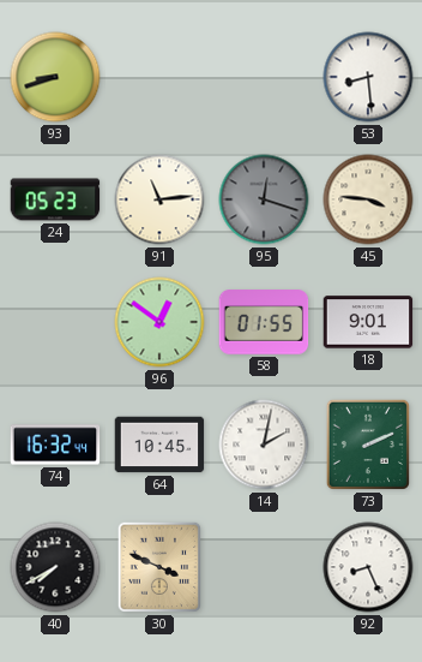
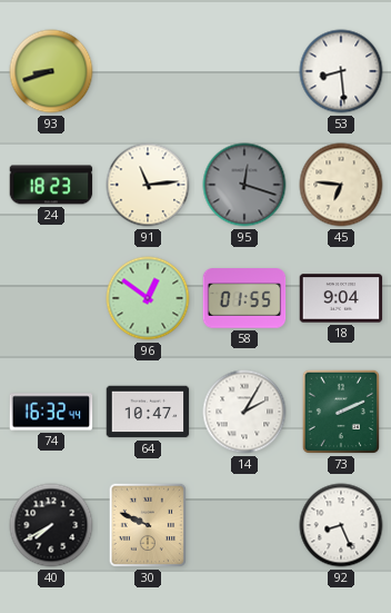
24: 05:23 -> 18:23
45: 3:46 -> 6:46
18: 9:01 -> 9:04
64: 10:45 -> 10:47
14: 2:02 -> 2:05
30: 3:49 -> 9:49
